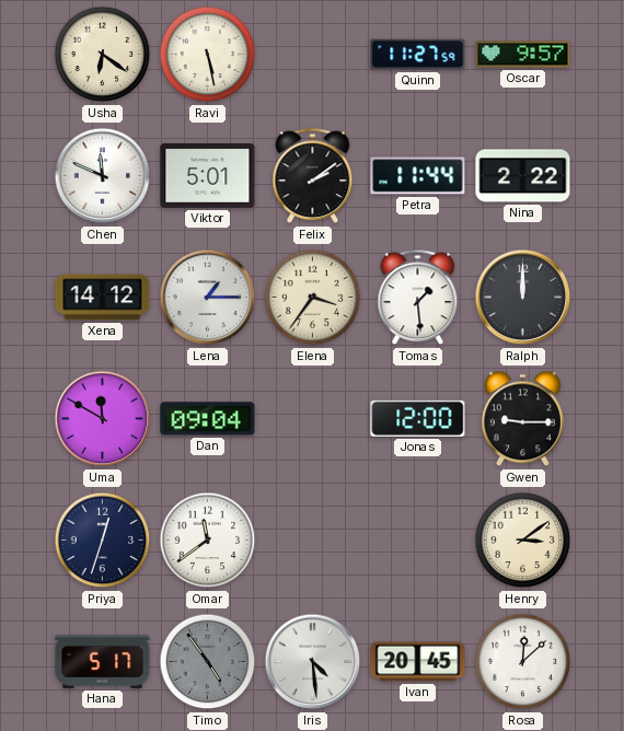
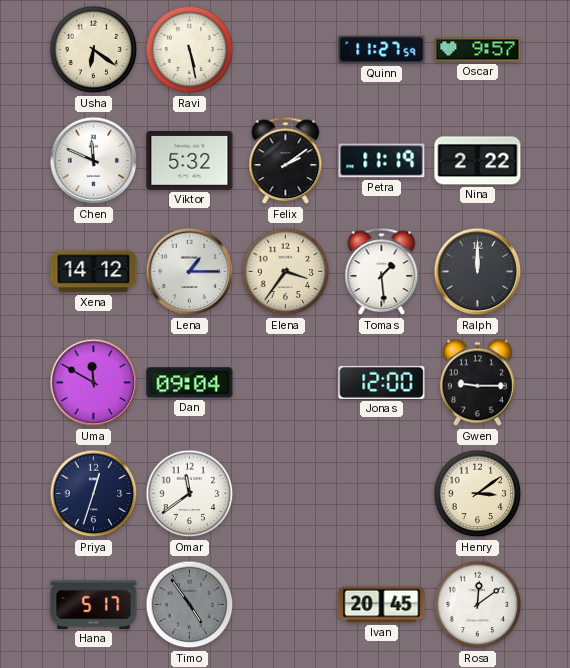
Viktor: 5:01 -> 5:32
Petra: 11:44 -> 11:19
Iris: 4:29 -> none
Rosa: 12:08 -> 12:09
